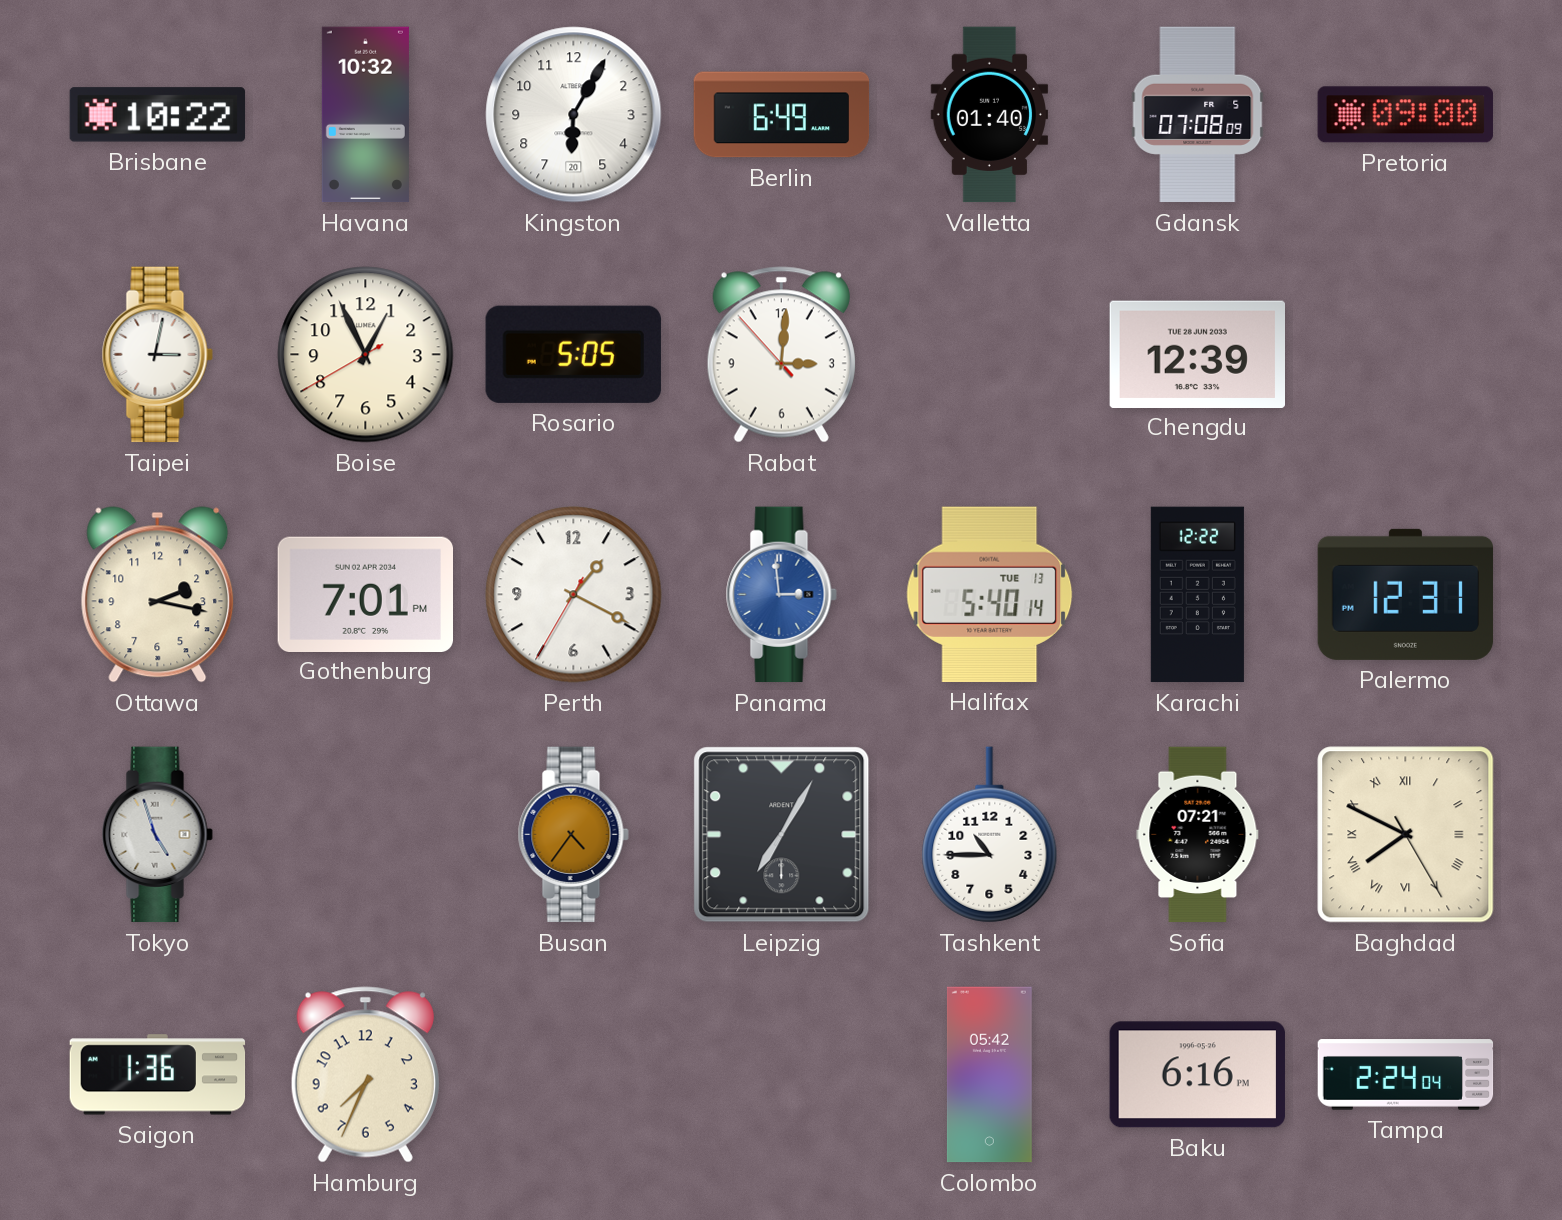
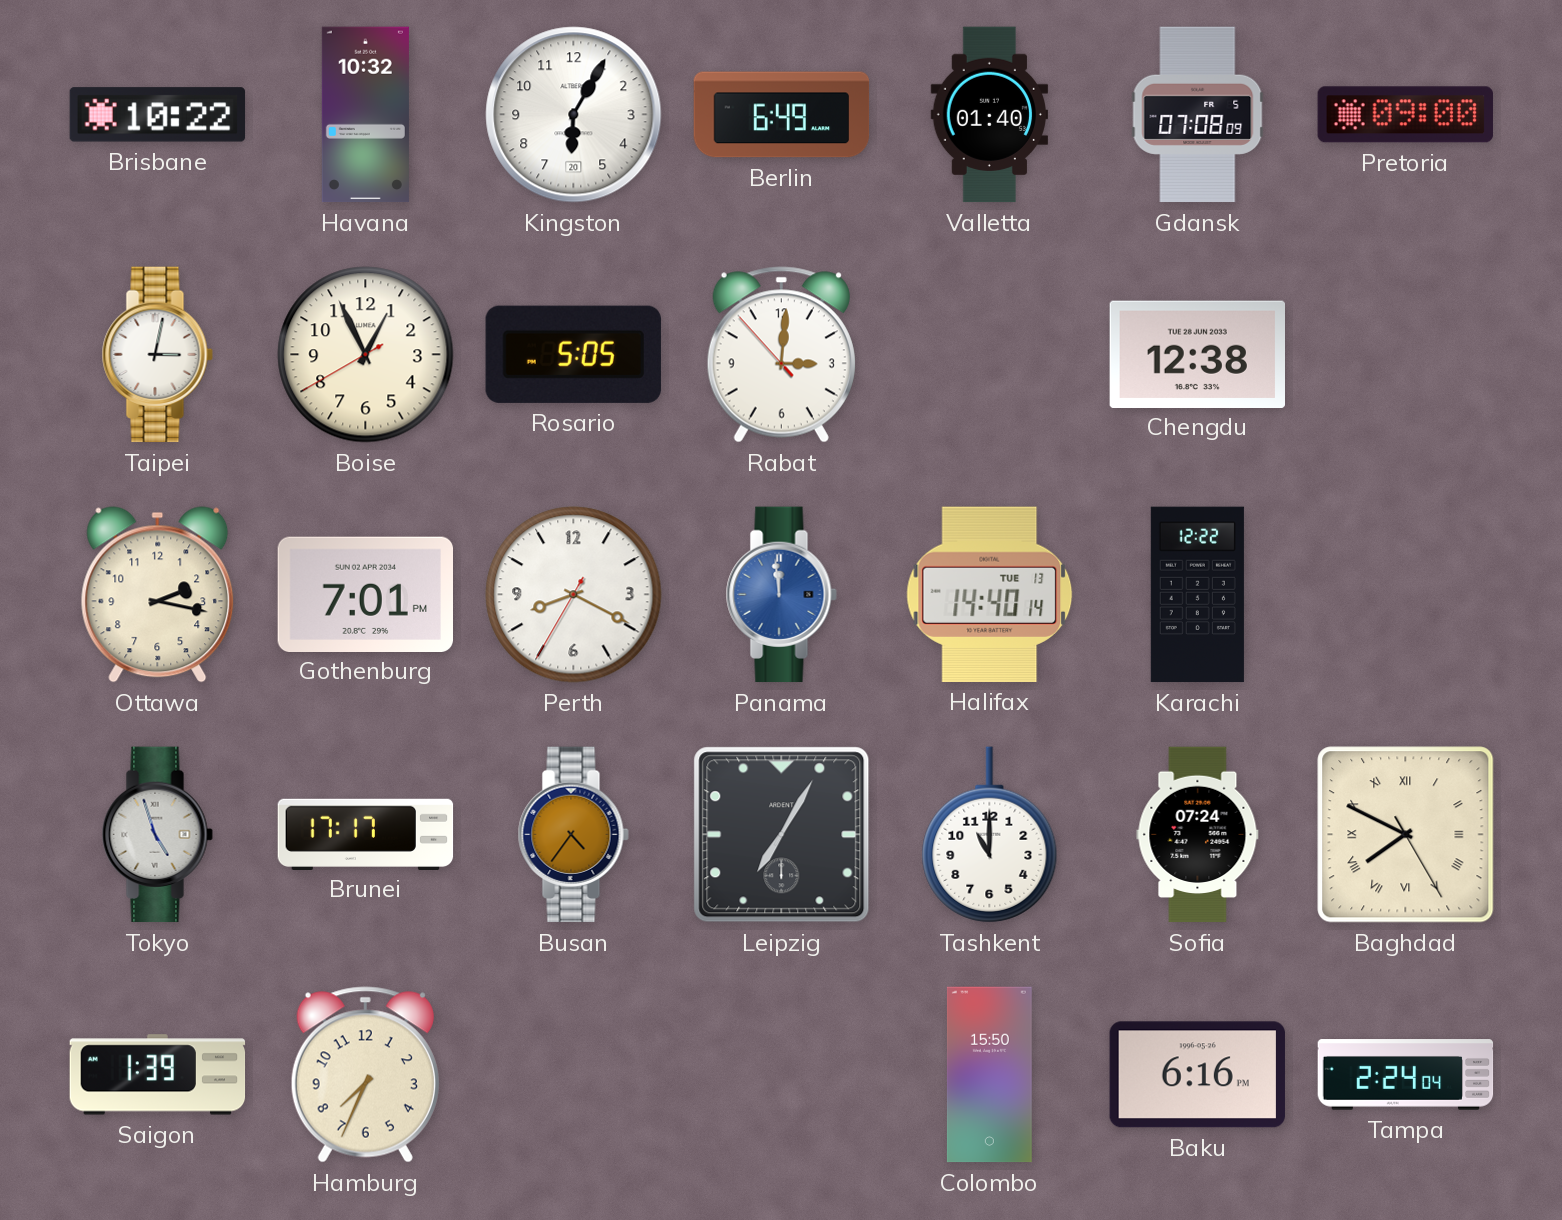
Chengdu: 12:39 -> 12:38
Perth: 1:19 -> 8:19
Panama: 2:59 -> 11:59
Halifax: 5:40 -> 14:40
Palermo: 12:31 -> none
Brunei: none -> 17:17
Tashkent: 10:45 -> 11:00
Sofia: 07:21 -> 07:24
Saigon: 1:36 -> 1:39
Colombo: 05:42 -> 15:50
